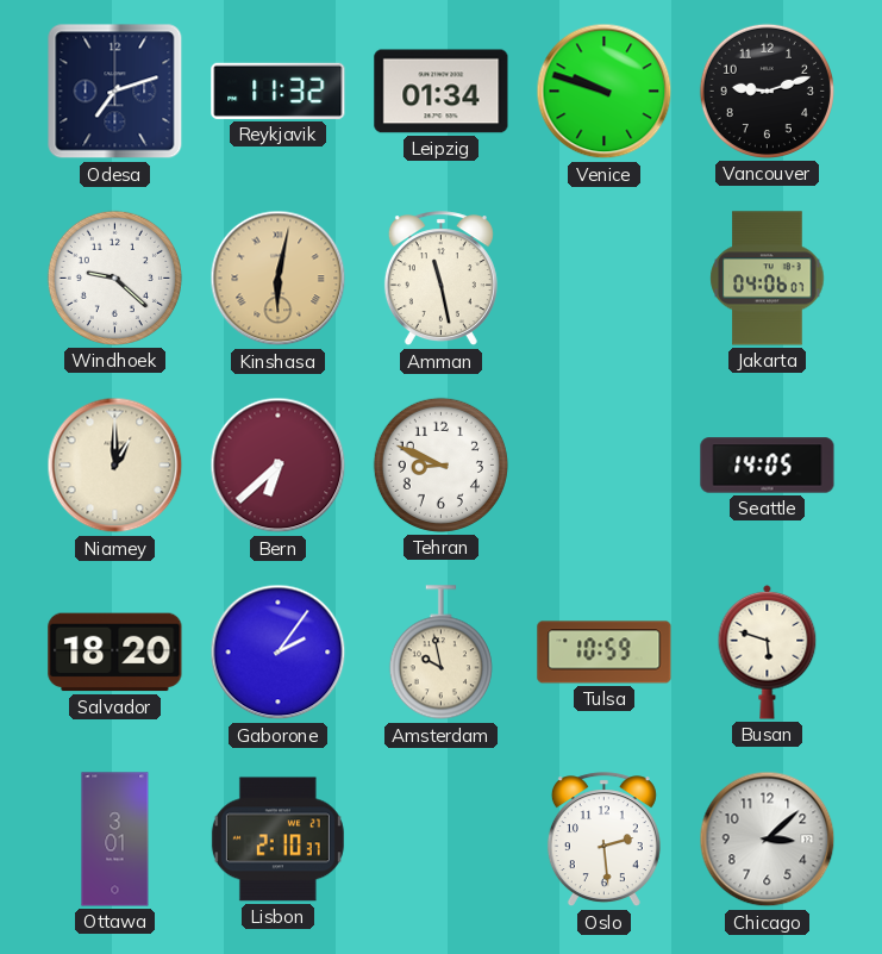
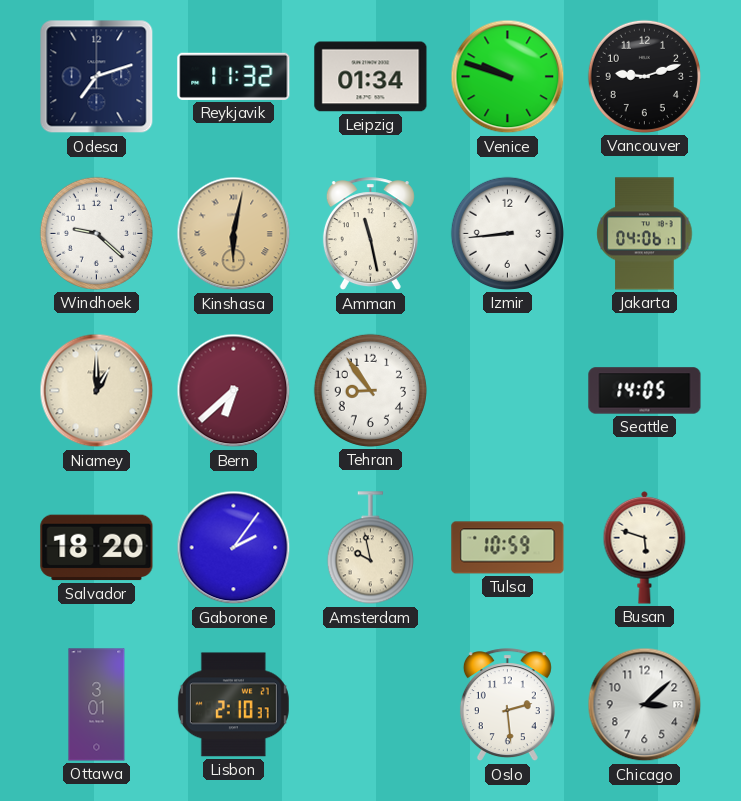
Izmir: none -> 8:44
Jakarta: 04:06:07 -> 04:06:17
Tehran: 8:49 -> 8:54
